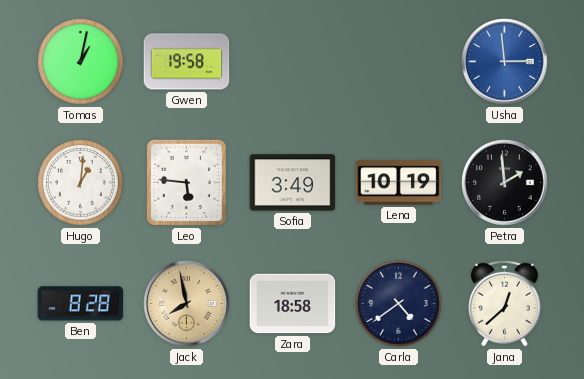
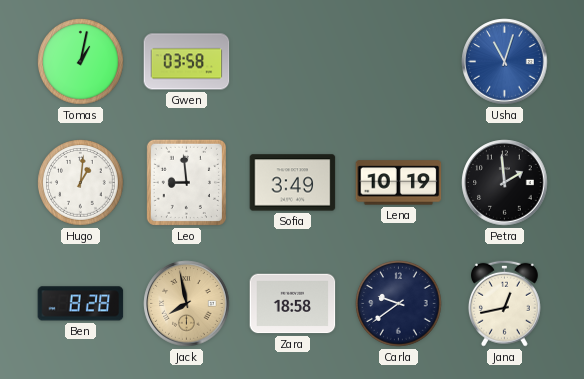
Gwen: 19:58 -> 03:58
Usha: 2:59 -> 11:03
Leo: 5:46 -> 8:59
Carla: 4:39 -> 9:39
Jana: 12:38 -> 12:43
